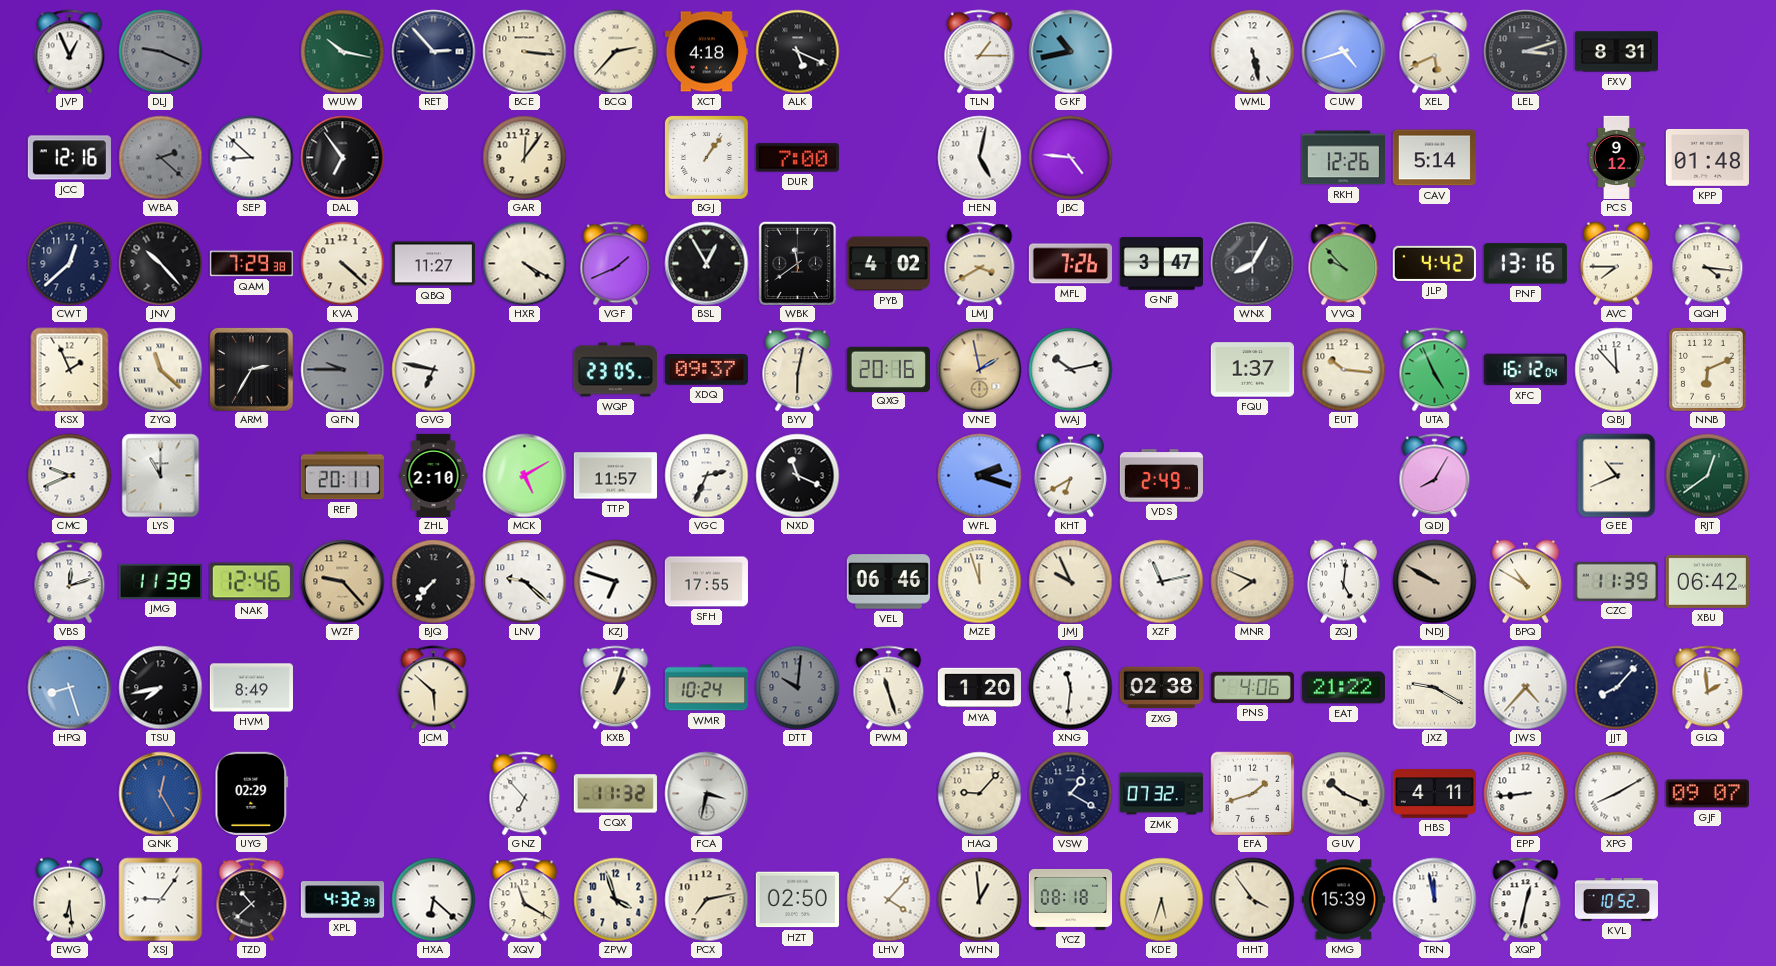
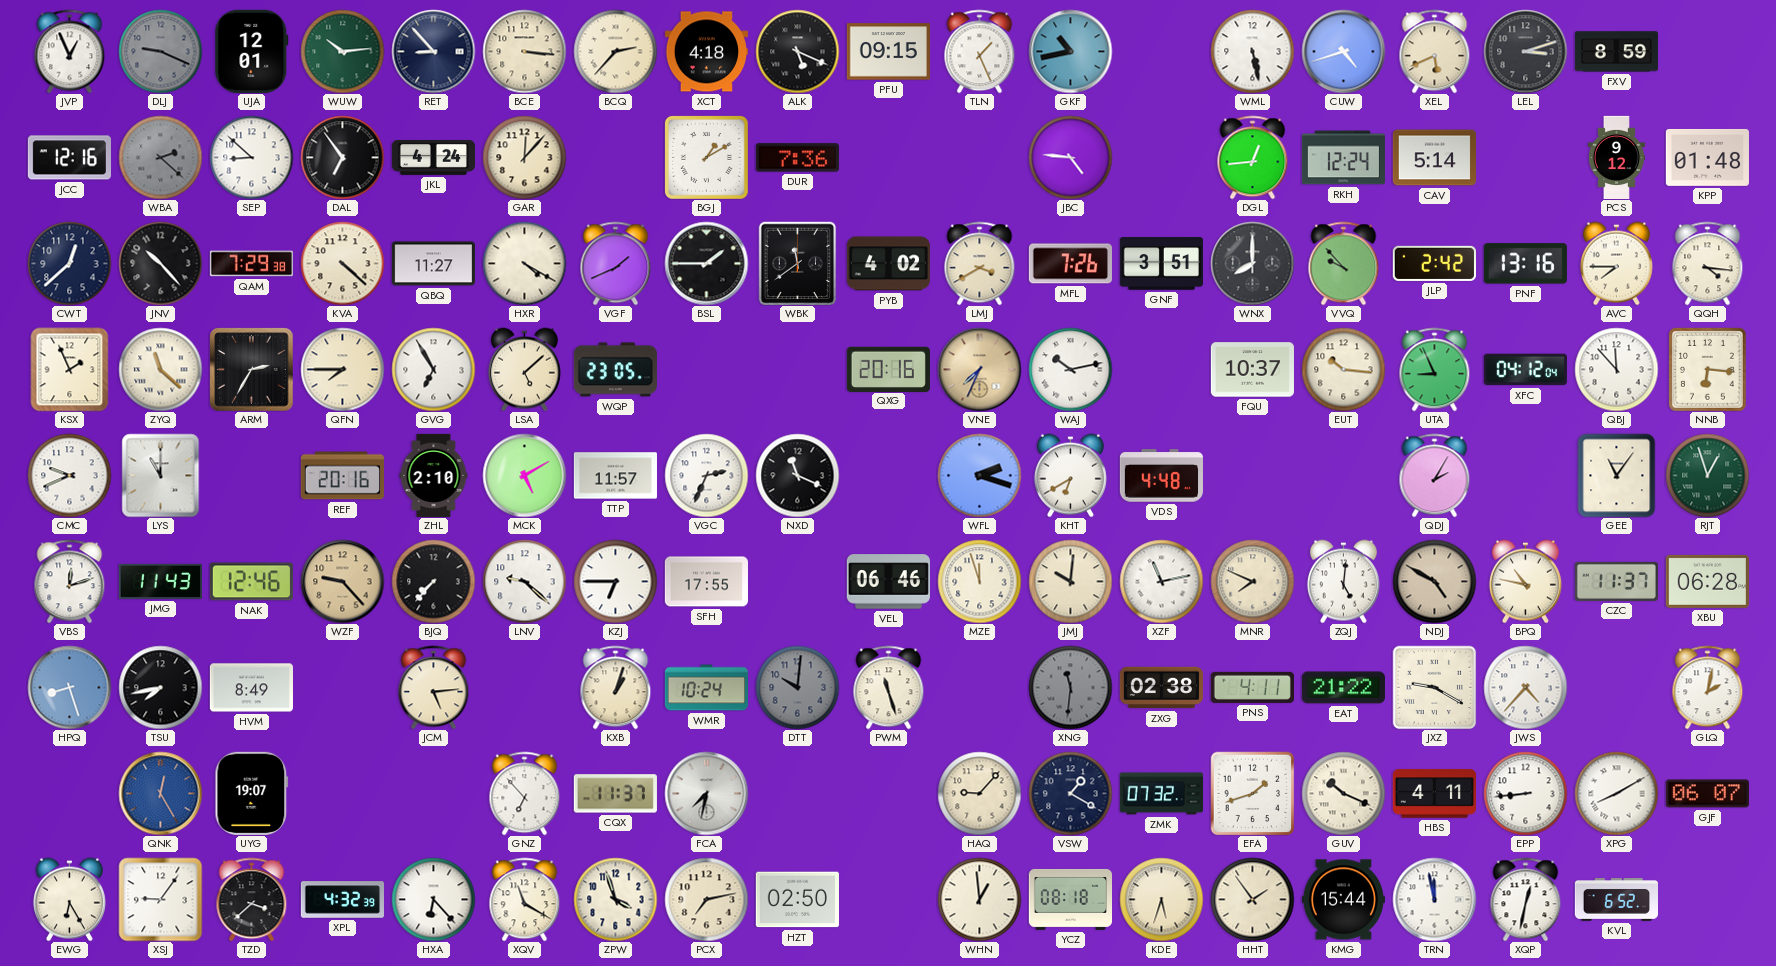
UJA: none -> 12:01
WUW: 10:17 -> 10:14
RET: 2:53 -> 8:53
PFU: none -> 09:15
TLN: 1:15 -> 1:26
FXV: 8:31 -> 8:59
JKL: none -> 4:24
GAR: 12:06 -> 12:07
BGJ: 1:06 -> 1:10
DUR: 7:00 -> 7:36
HEN: 5:02 -> none
DGL: none -> 12:44
RKH: 12:26 -> 12:24
BSL: 12:55 -> 1:45
GNF: 3:47 -> 3:51
WNX: 8:05 -> 8:00
JLP: 4:42 -> 2:42
QFN: 9:45 -> 7:45
QFN dial: grey -> cream
GVG: 6:47 -> 6:55
LSA: none -> 5:08
XDQ: 09:37 -> none
BYV: 6:02 -> none
VNE: 1:58 -> 7:34
FQU: 1:37 -> 10:37
UTA: 4:56 -> 8:56
XFC: 16:12 -> 04:12
NNB: 6:11 -> 6:16
REF: 20:11 -> 20:16
VDS: 2:49 -> 4:48
QDJ: 8:05 -> 2:05
GEE: 10:41 -> 11:06
RJT: 12:39 -> 12:57
JMG: 11:39 -> 11:43
KZJ: 6:48 -> 6:45
JMJ: 9:56 -> 10:01
NDJ: 9:50 -> 4:50
BPQ: 10:50 -> 10:47
CZC: 11:39 -> 11:37
XBU: 06:42 -> 06:28
JCM: 5:52 -> 5:14
MYA: 1:20 -> none
XNG dial: white -> grey
PNS: 4:06 -> 4:11
JJT: 8:07 -> none
GLQ: 1:59 -> 2:02
UYG: 02:29 -> 19:07
CQX: 11:32 -> 11:37
FCA: 3:32 -> 7:32
GJF: 09:07 -> 06:07
EWG: 6:29 -> 6:25
TZD: 10:38 -> 3:38
HXA: 6:22 -> 6:23
LHV: 4:07 -> none
HHT: 3:54 -> 1:54
KMG: 15:39 -> 15:44
KVL: 10:52 -> 6:52
